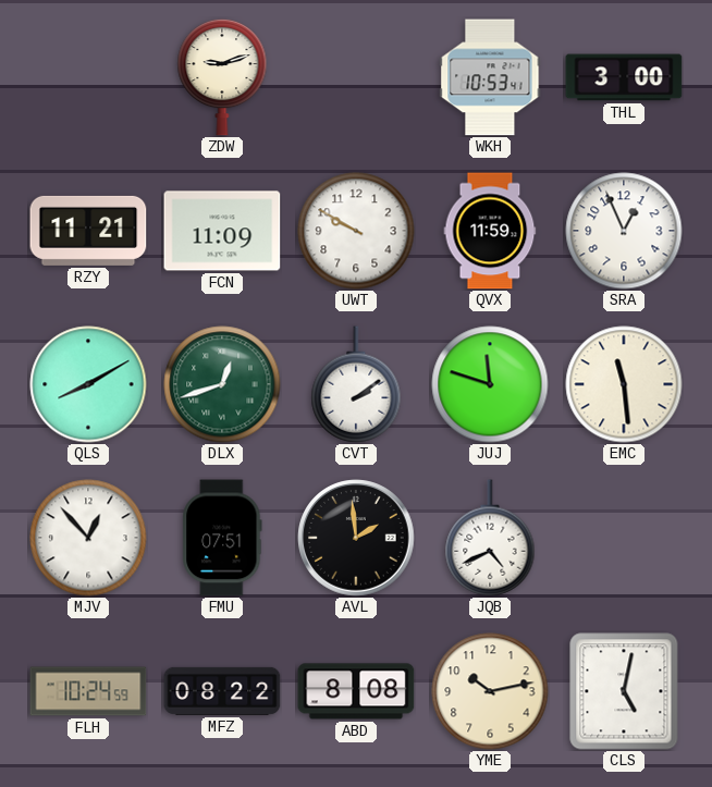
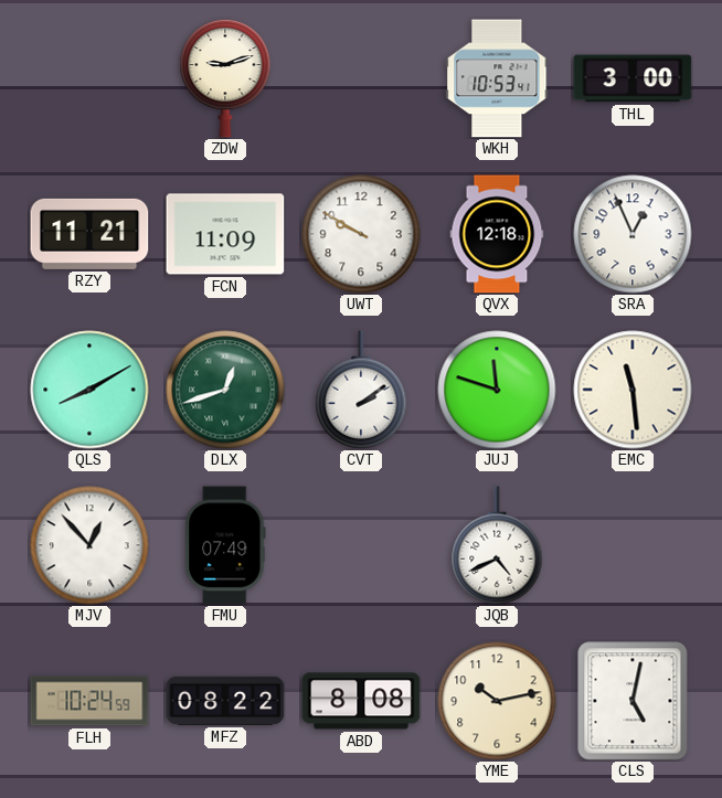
QVX: 11:59 -> 12:18
FMU: 07:51 -> 07:49
AVL: 1:59 -> none
